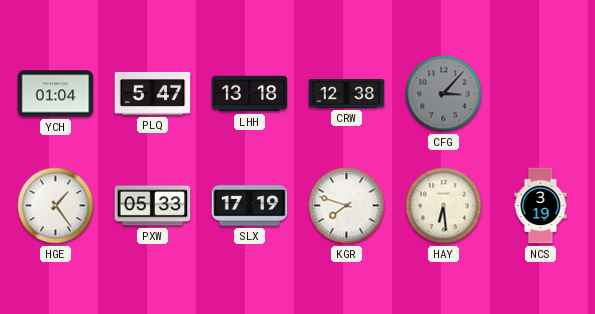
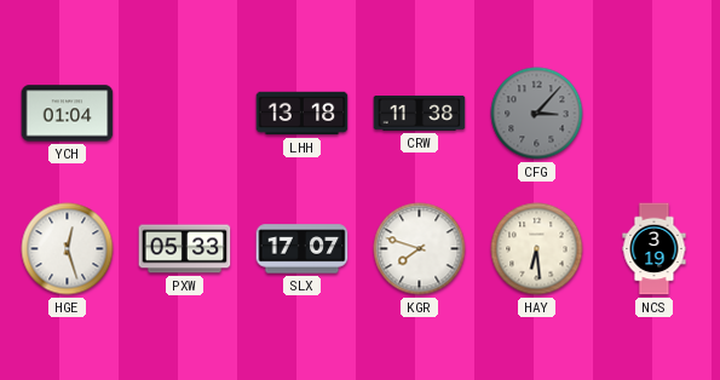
PLQ: 5:47 -> none
CRW: 12:38 -> 11:38
HGE: 1:24 -> 12:27
SLX: 17:19 -> 17:07
